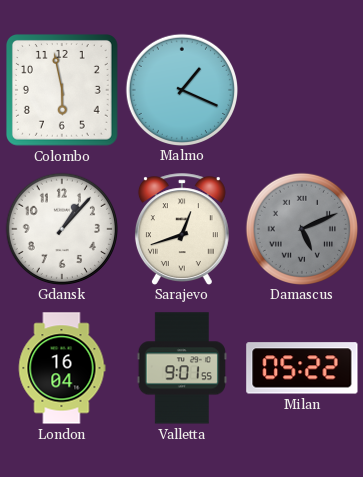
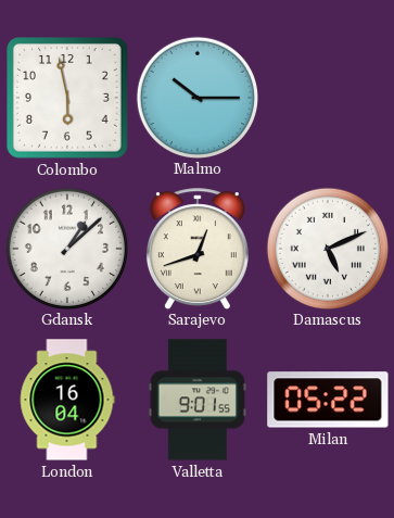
Malmo: 1:19 -> 10:15
Gdansk: 1:07 -> 1:08
Damascus dial: grey -> white
